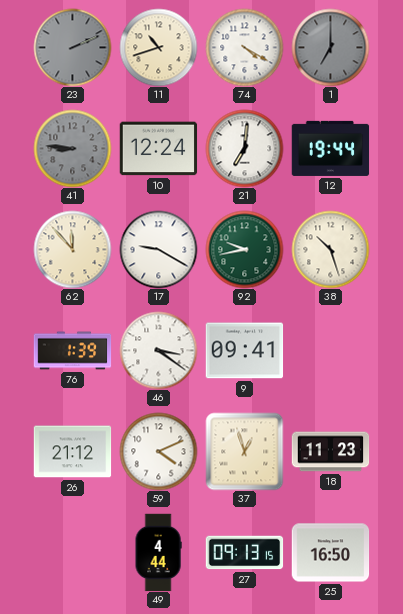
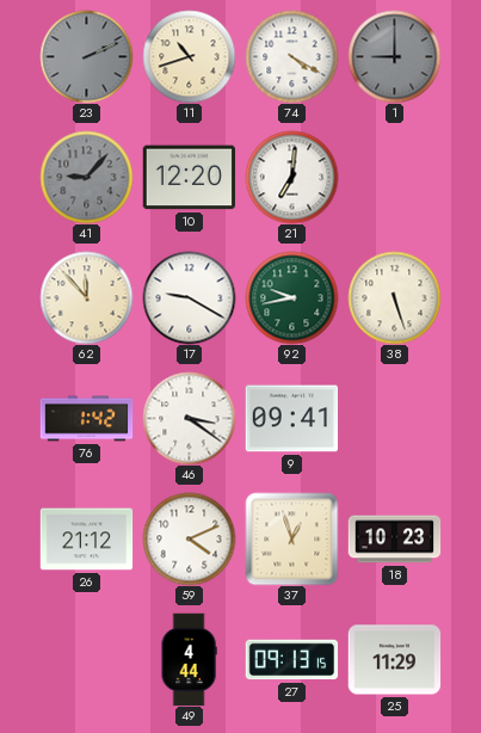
1: 7:00 -> 9:00
41: 8:46 -> 9:07
10: 12:24 -> 12:20
12: 19:44 -> none
38: 10:27 -> 5:27
76: 1:39 -> 1:42
18: 11:23 -> 10:23
25: 16:50 -> 11:29
